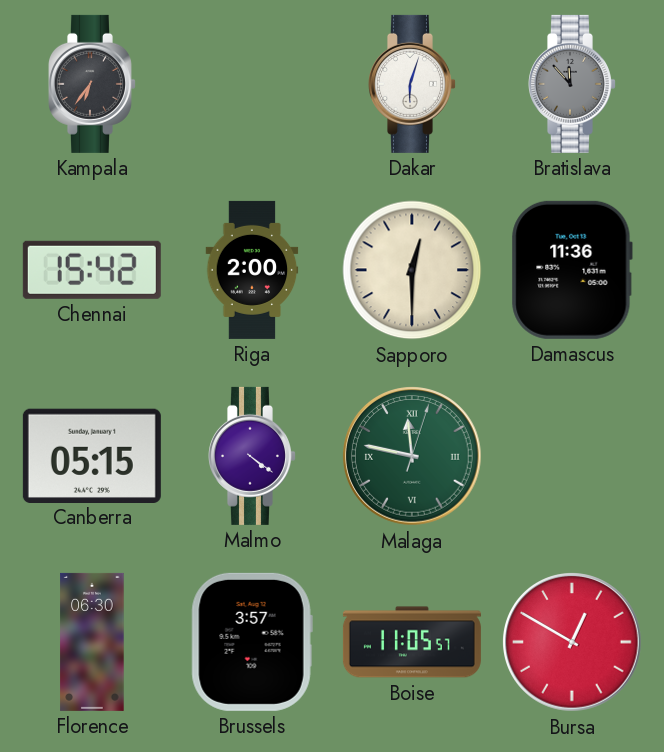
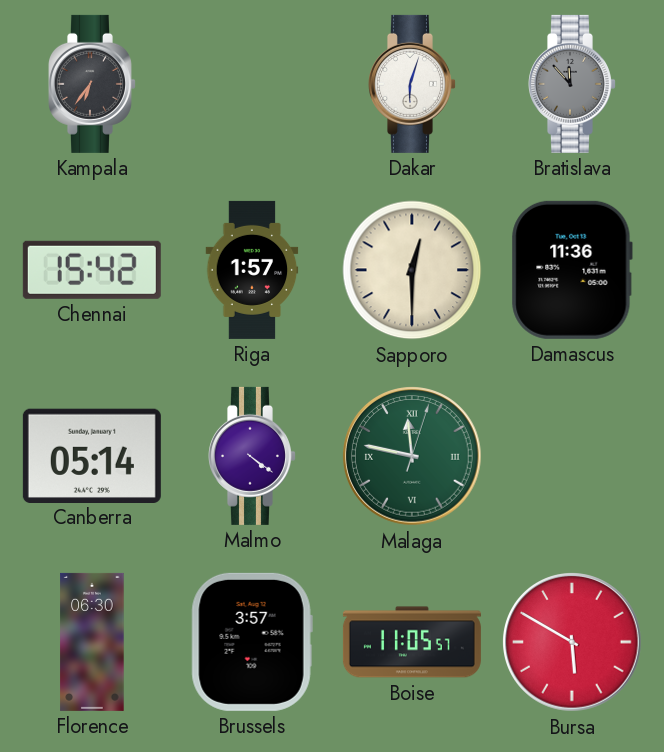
Riga: 2:00 -> 1:57
Canberra: 05:15 -> 05:14
Bursa: 12:50 -> 5:50
